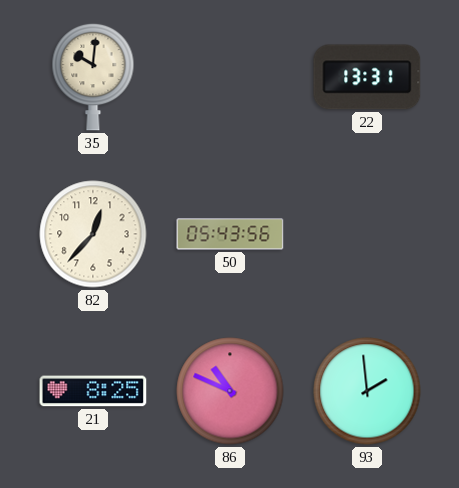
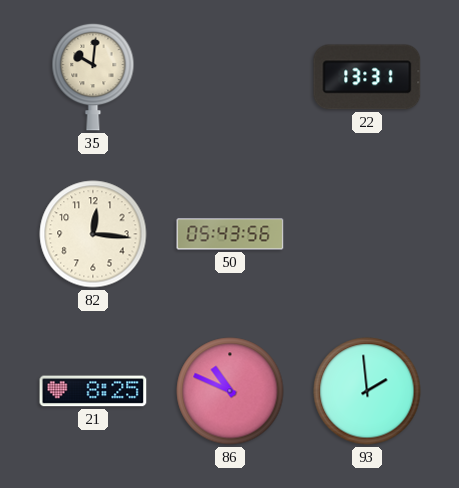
82: 12:37 -> 12:16
